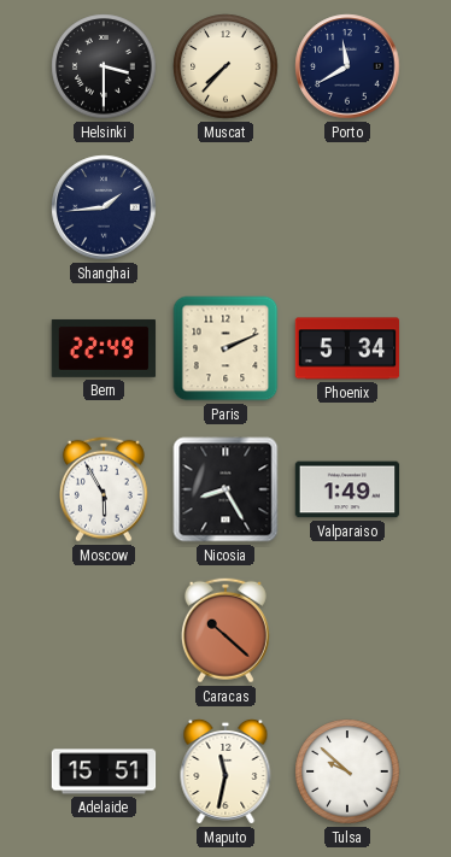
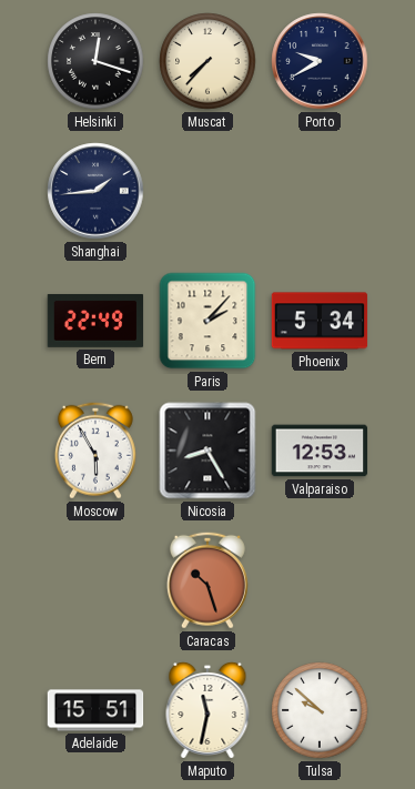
Helsinki: 3:30 -> 12:18
Porto: 11:40 -> 9:40
Paris: 2:11 -> 2:07
Valparaiso: 1:49 -> 12:53
Caracas: 10:22 -> 10:27
